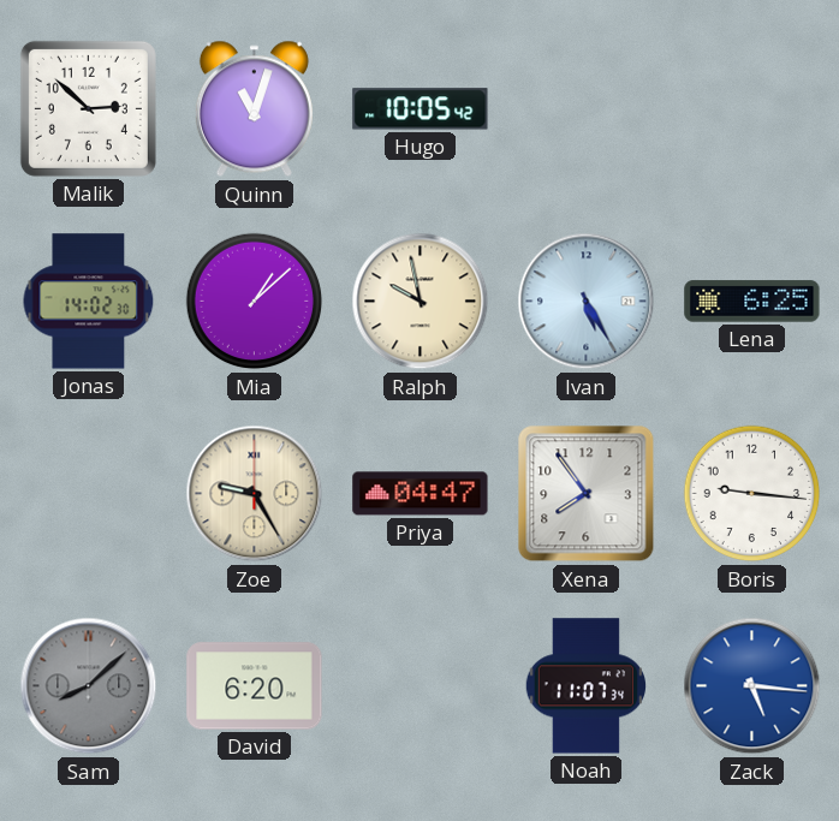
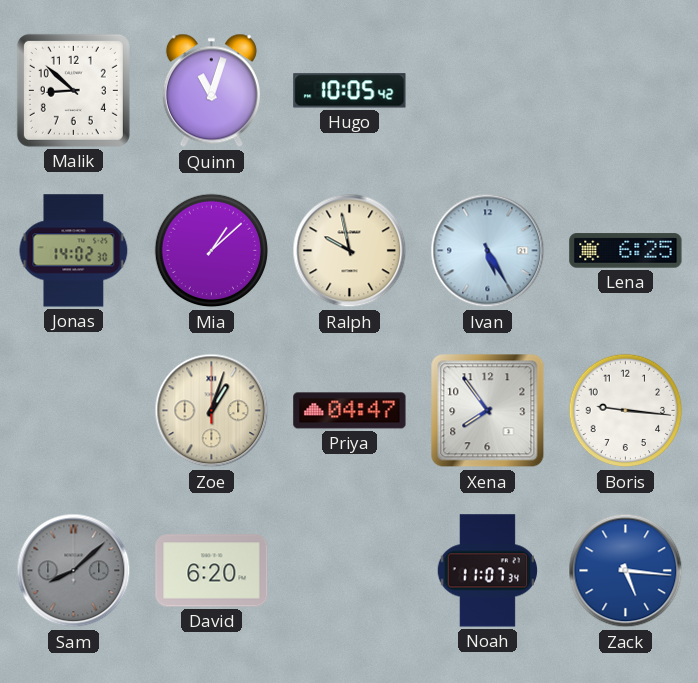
Malik: 2:52 -> 8:52
Zoe: 9:25 -> 1:03
